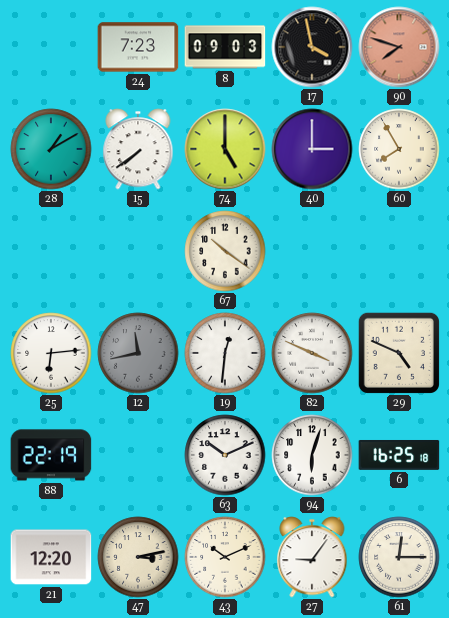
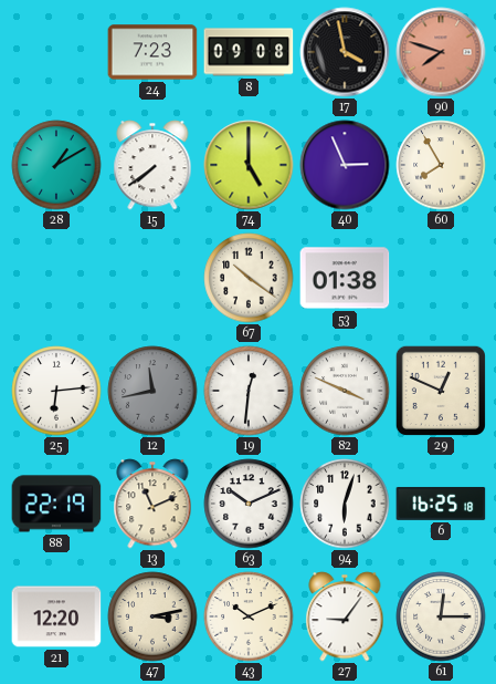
8: 09:03 -> 09:08
40: 3:00 -> 2:56
53: none -> 01:38
29: 4:49 -> 12:49
13: none -> 11:11
